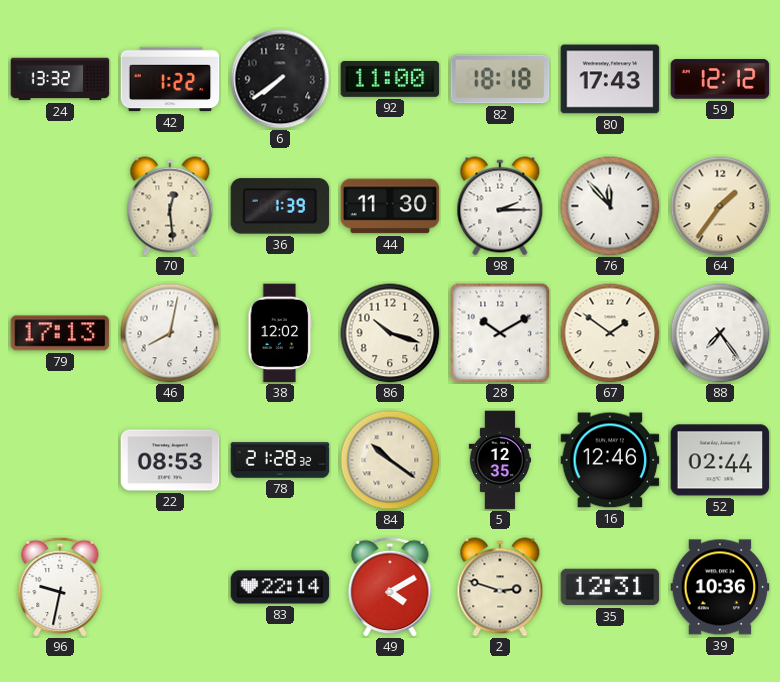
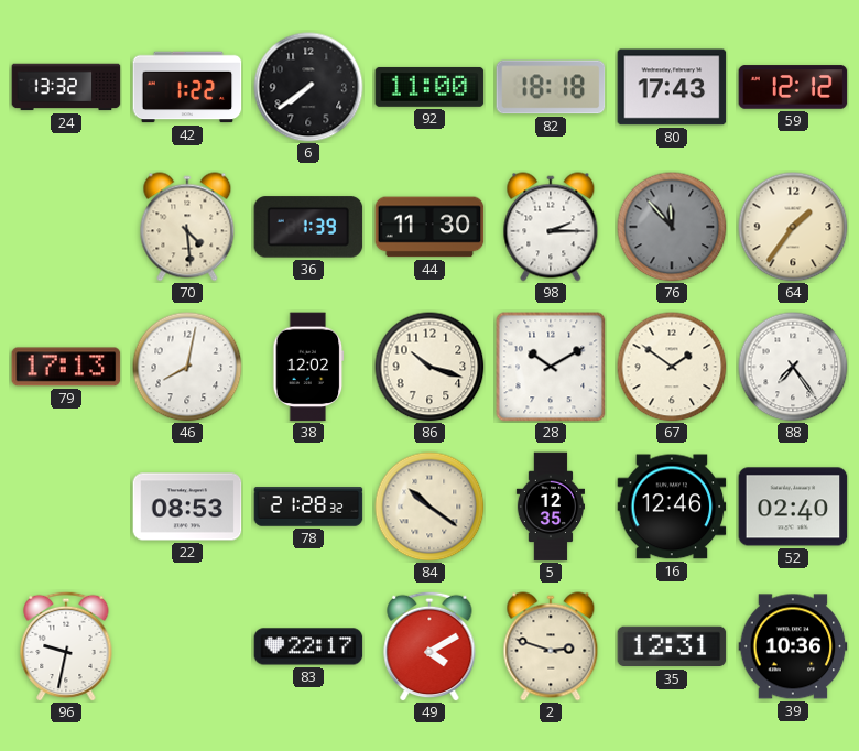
70: 12:29 -> 4:29
76 dial: white -> grey
52: 02:44 -> 02:40
83: 22:14 -> 22:17
